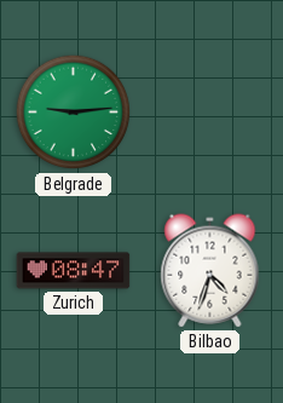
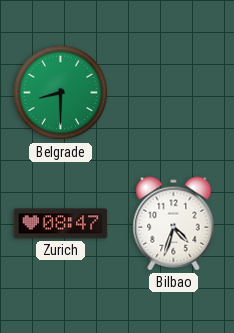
Belgrade: 9:14 -> 8:30
